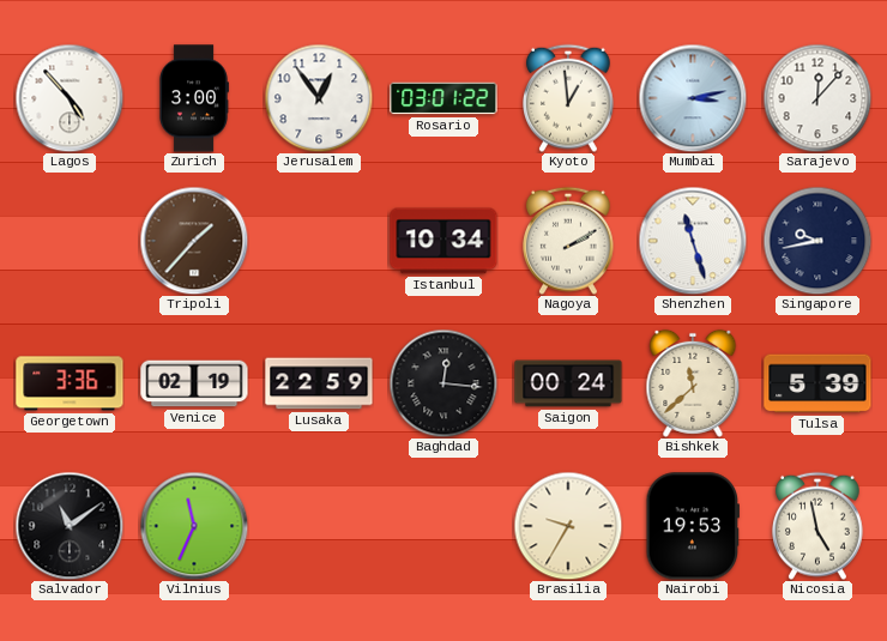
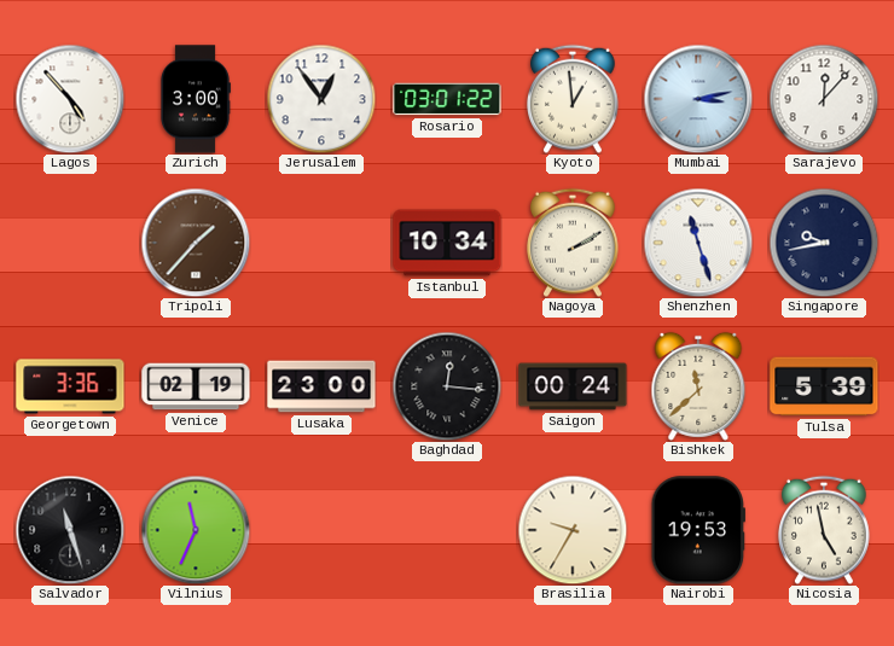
Lusaka: 22:59 -> 23:00
Salvador: 11:09 -> 11:27
